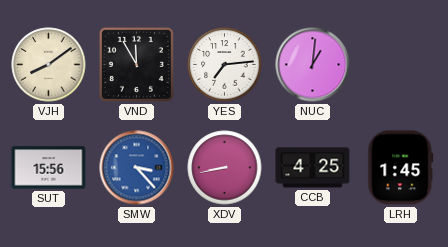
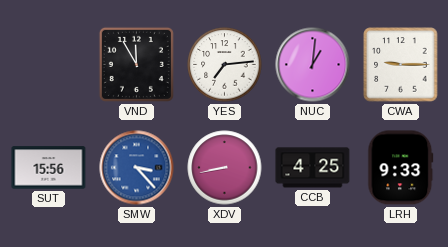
VJH: 8:09 -> none
CWA: none -> 9:15
LRH: 1:45 -> 9:33
